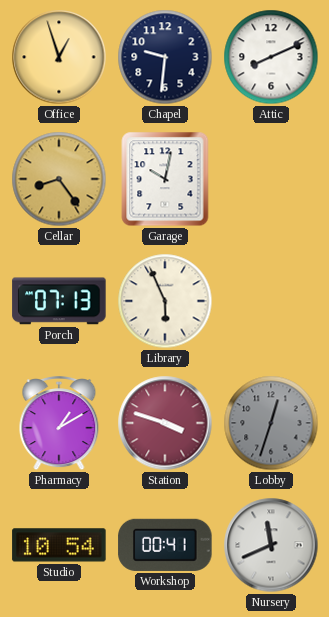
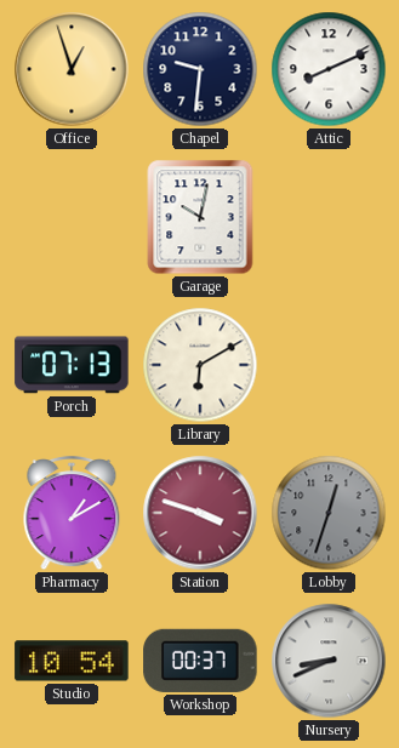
Cellar: 8:24 -> none
Library: 5:56 -> 6:10
Workshop: 00:41 -> 00:37
Nursery: 11:41 -> 8:41
